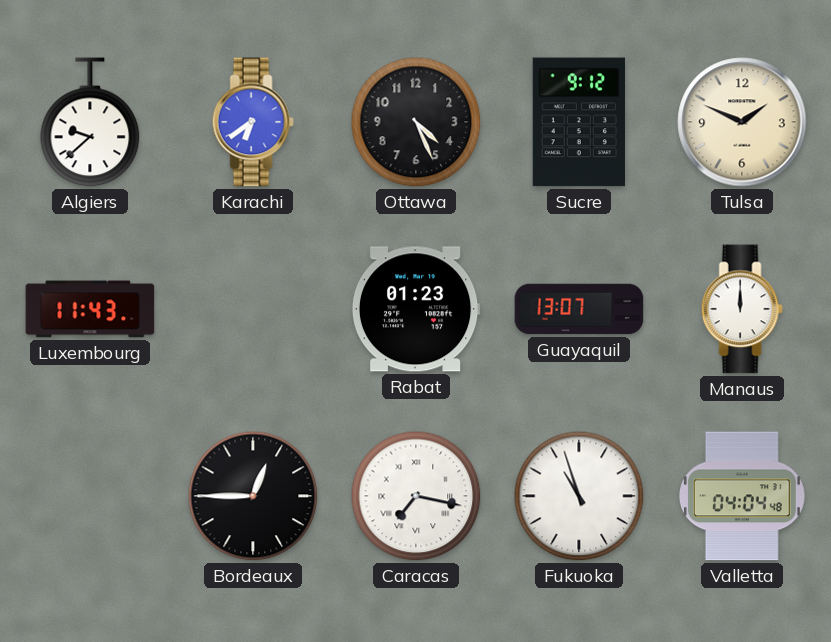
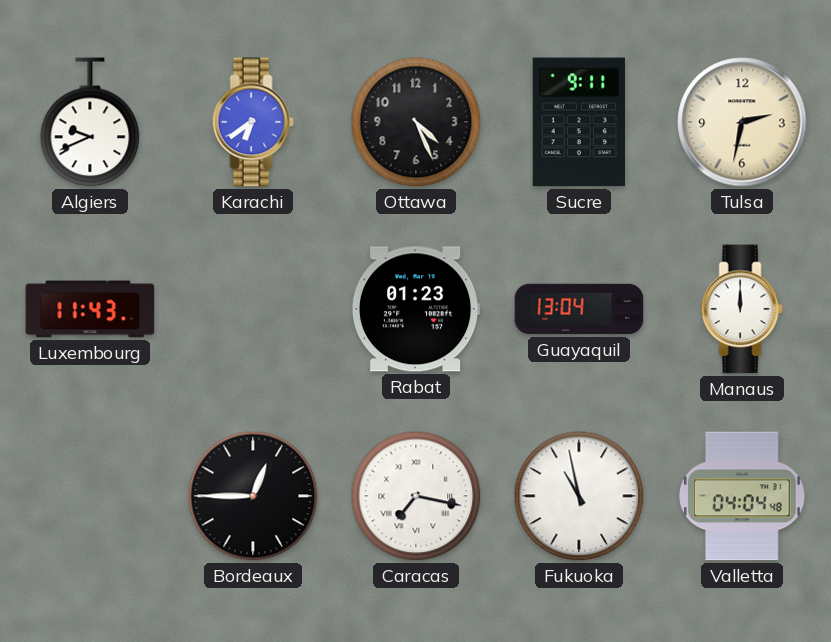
Algiers: 9:38 -> 9:41
Sucre: 9:12 -> 9:11
Tulsa: 1:49 -> 2:32
Guayaquil: 13:07 -> 13:04
Fukuoka: 10:57 -> 10:58
